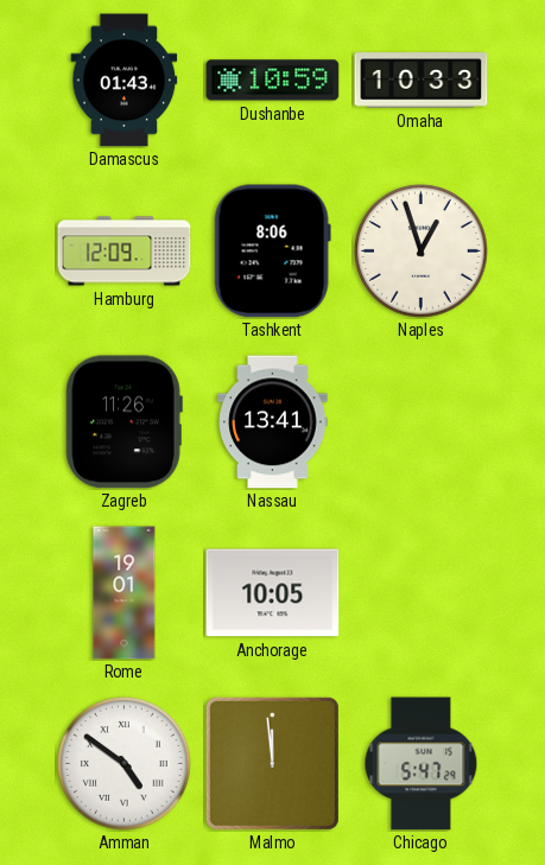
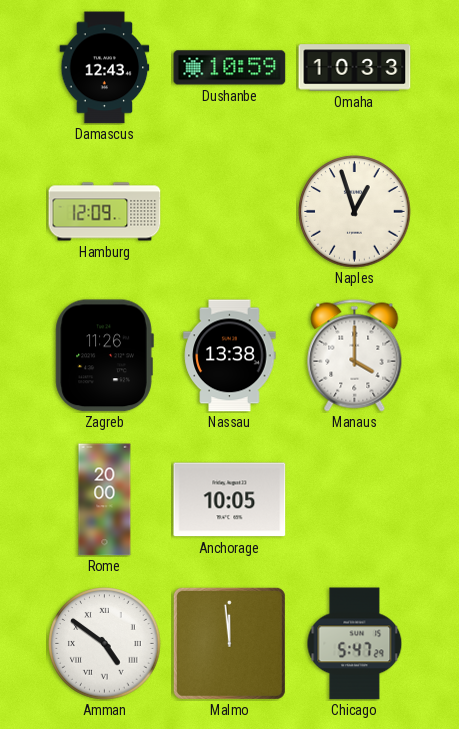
Damascus: 01:43 -> 12:43
Tashkent: 8:06 -> none
Nassau: 13:41 -> 13:38
Manaus: none -> 4:00
Rome: 19:01 -> 20:00
